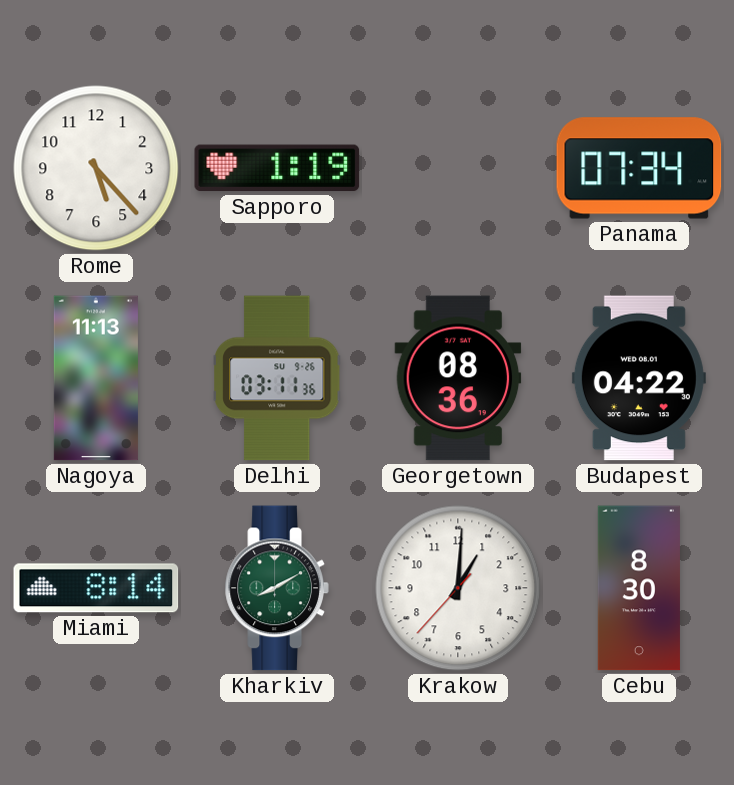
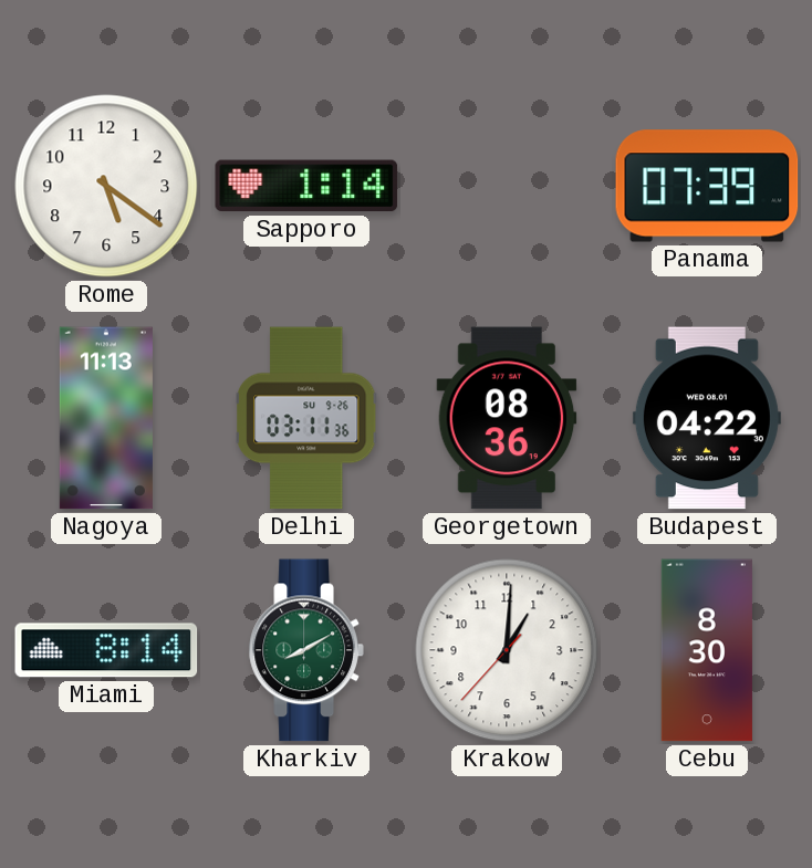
Rome: 5:23 -> 5:21
Sapporo: 1:19 -> 1:14
Panama: 07:34 -> 07:39
